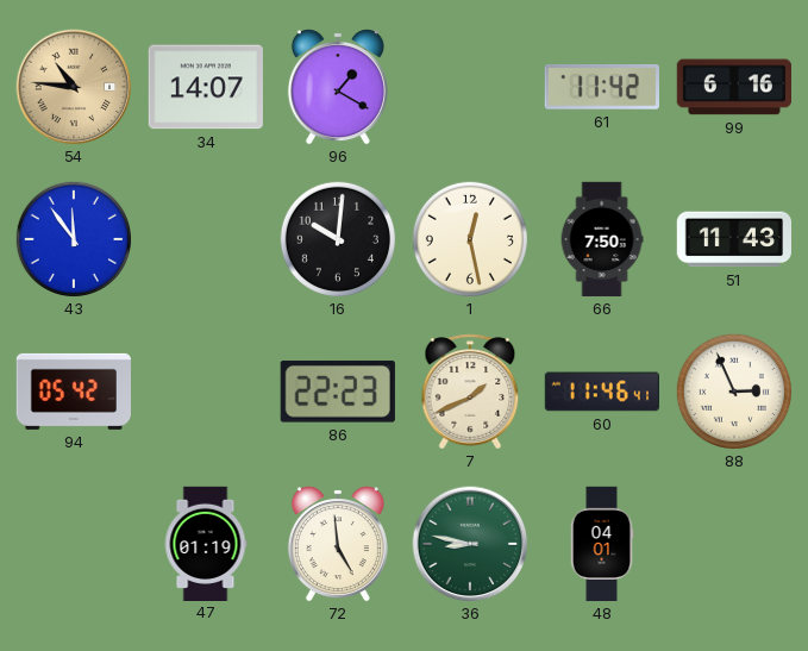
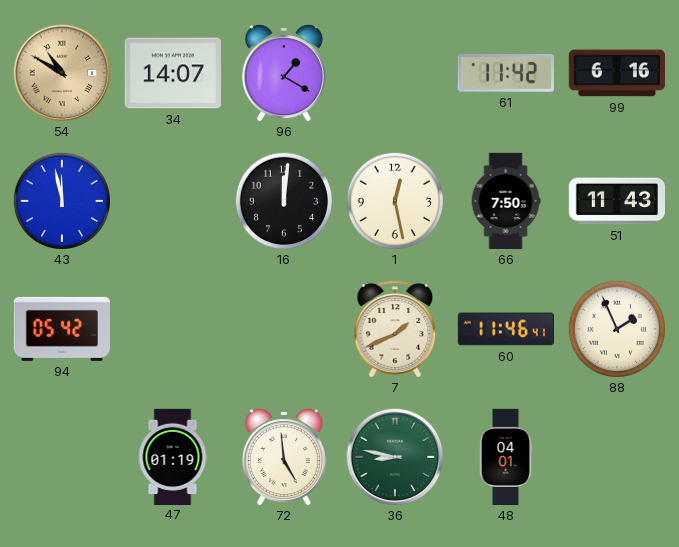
54: 10:46 -> 10:50
43: 11:54 -> 11:58
16: 10:01 -> 12:01
86: 22:23 -> none
88: 2:56 -> 1:56
